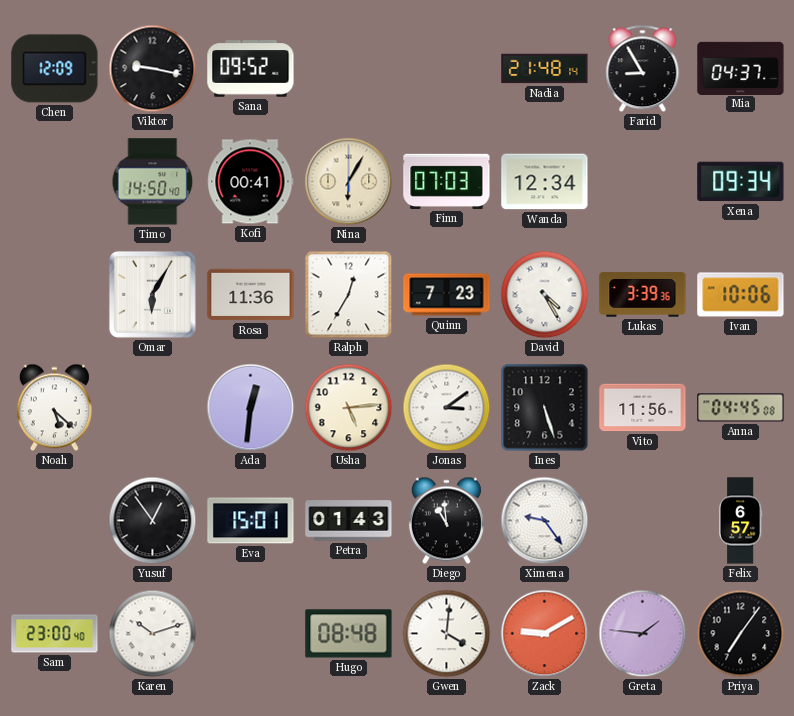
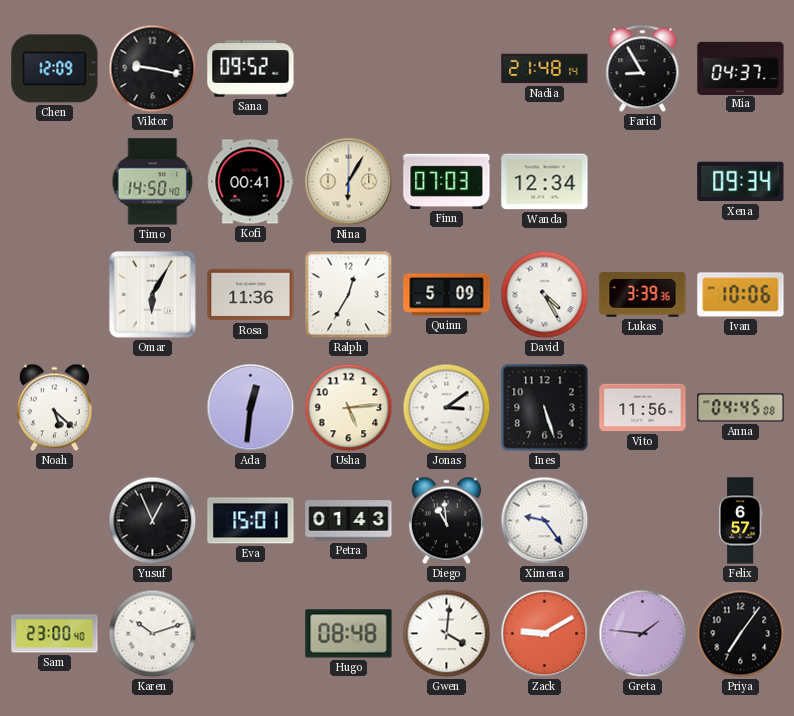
Quinn: 7:23 -> 5:09
Yusuf: 12:54 -> 12:56
